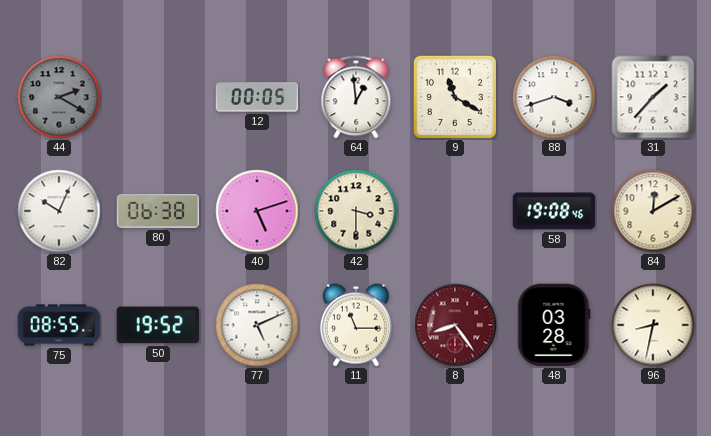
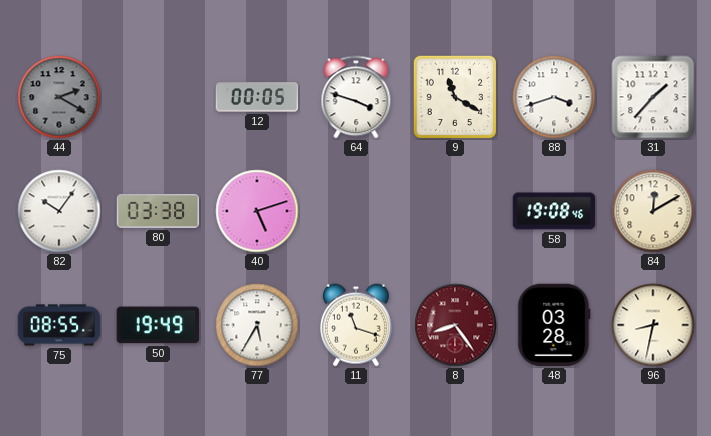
64: 12:59 -> 3:48
82: 10:04 -> 10:06
80: 06:38 -> 03:38
42: 3:30 -> none
50: 19:52 -> 19:49
77: 5:11 -> 5:35
11: 11:15 -> 11:18
